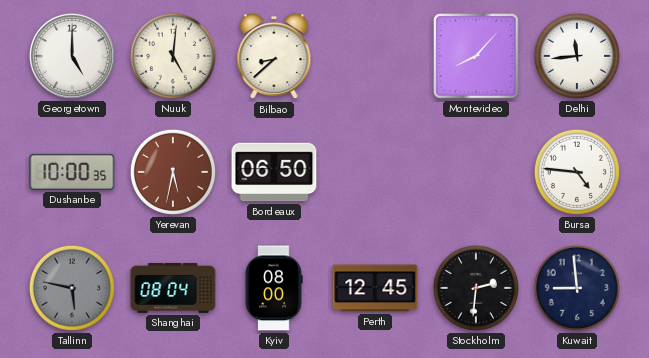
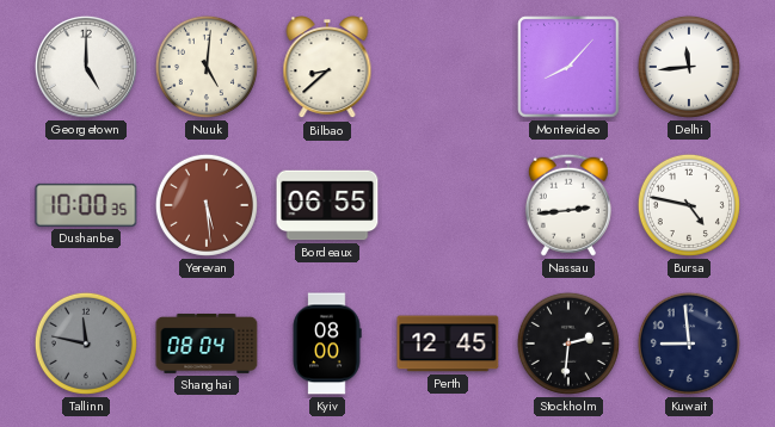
Yerevan: 5:32 -> 5:29
Bordeaux: 06:50 -> 06:55
Nassau: none -> 2:44
Bursa: 4:46 -> 4:47
Tallinn: 5:47 -> 11:47
